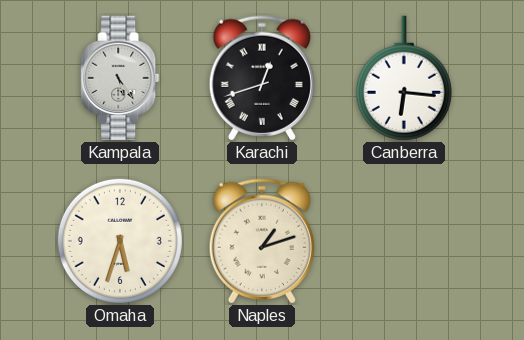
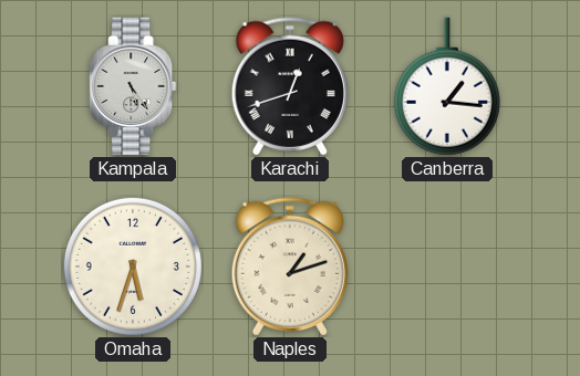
Canberra: 6:16 -> 1:16
